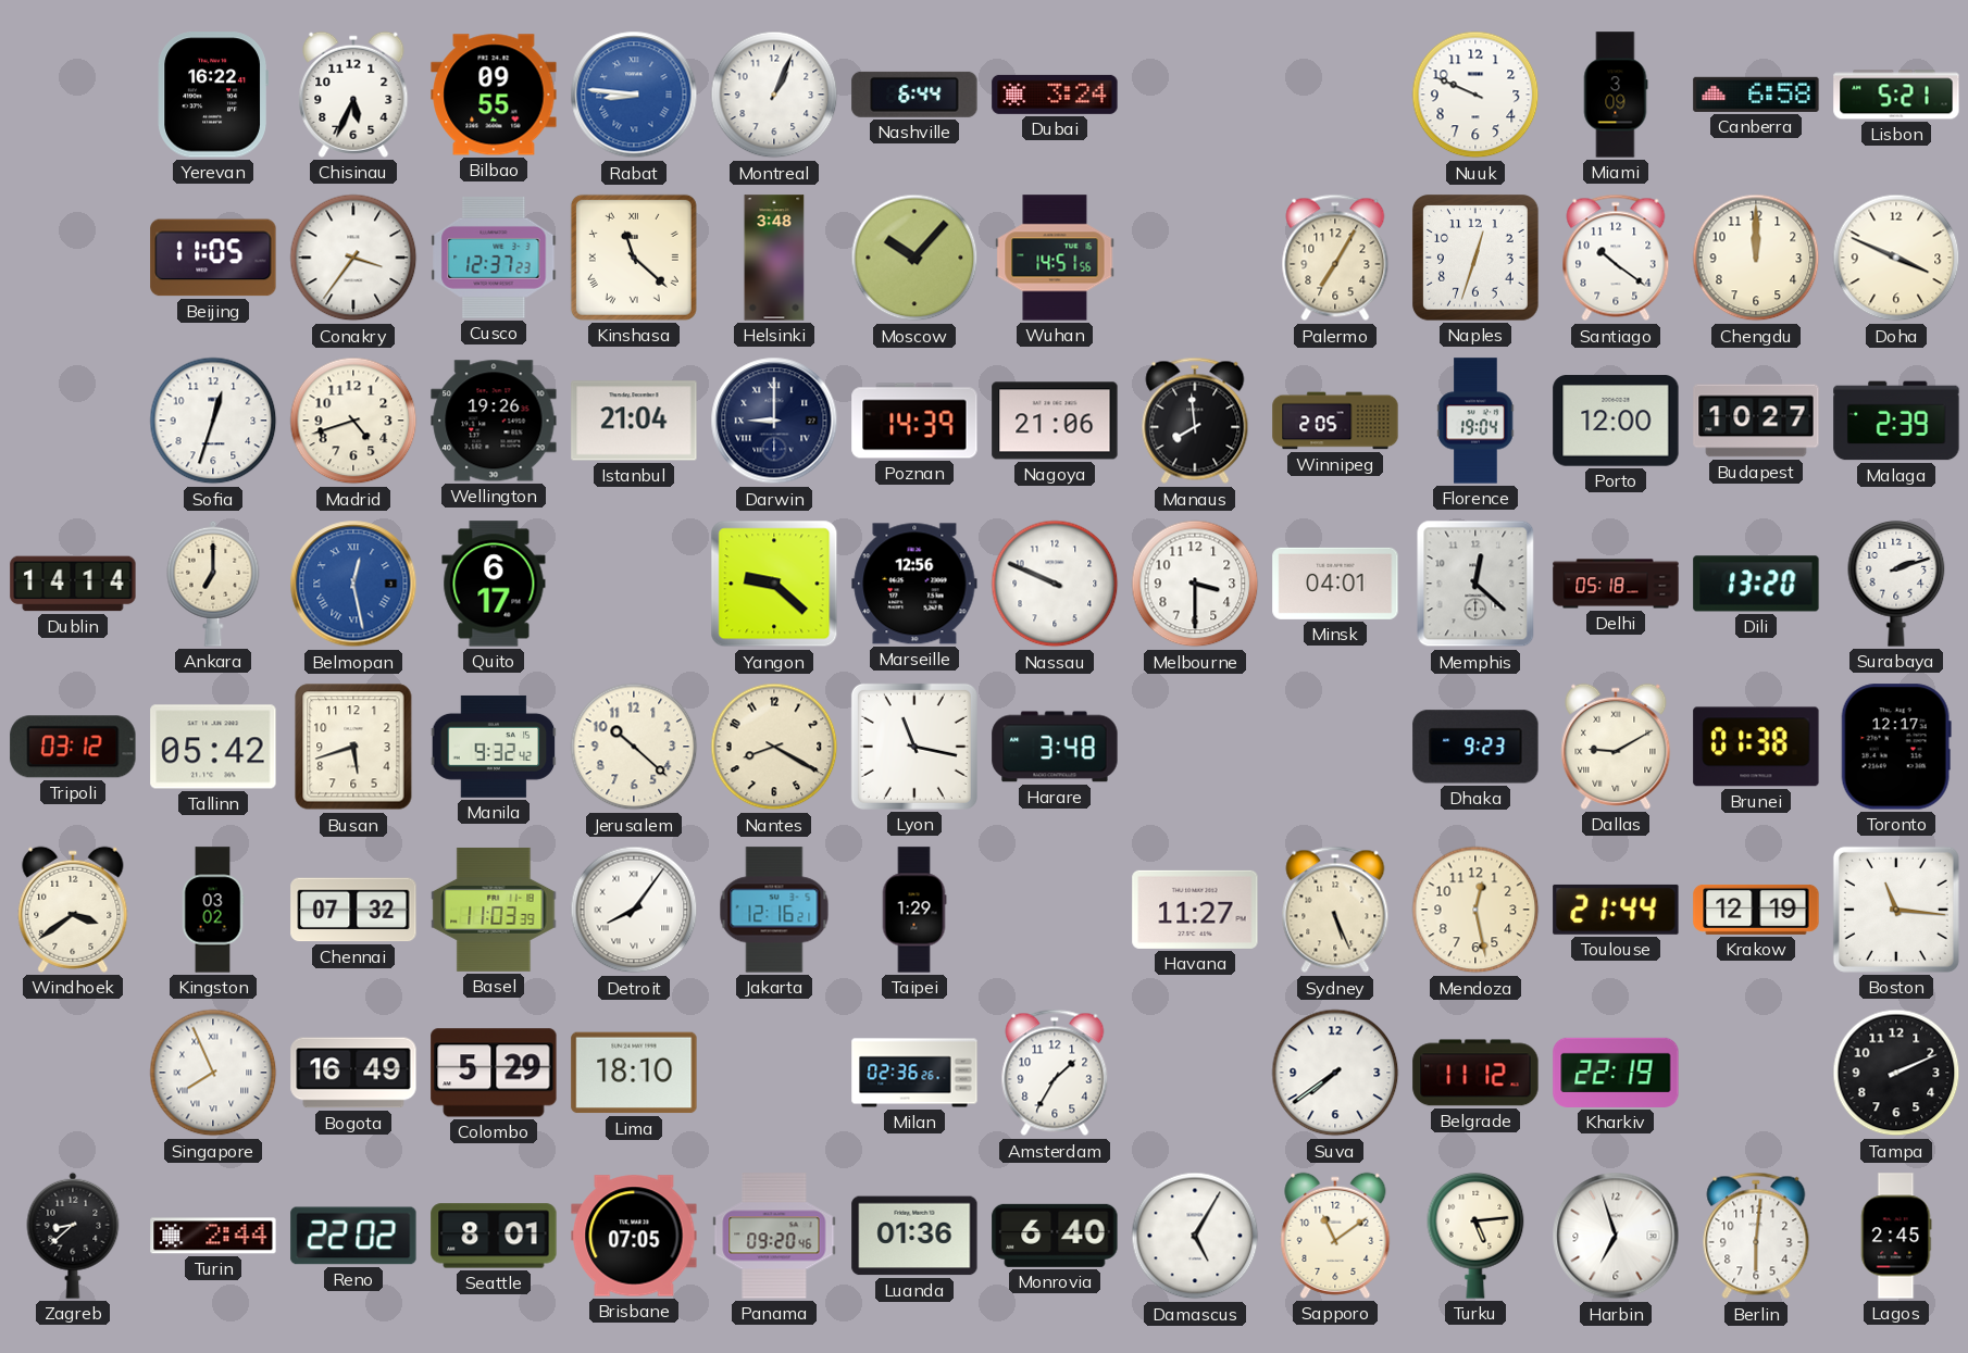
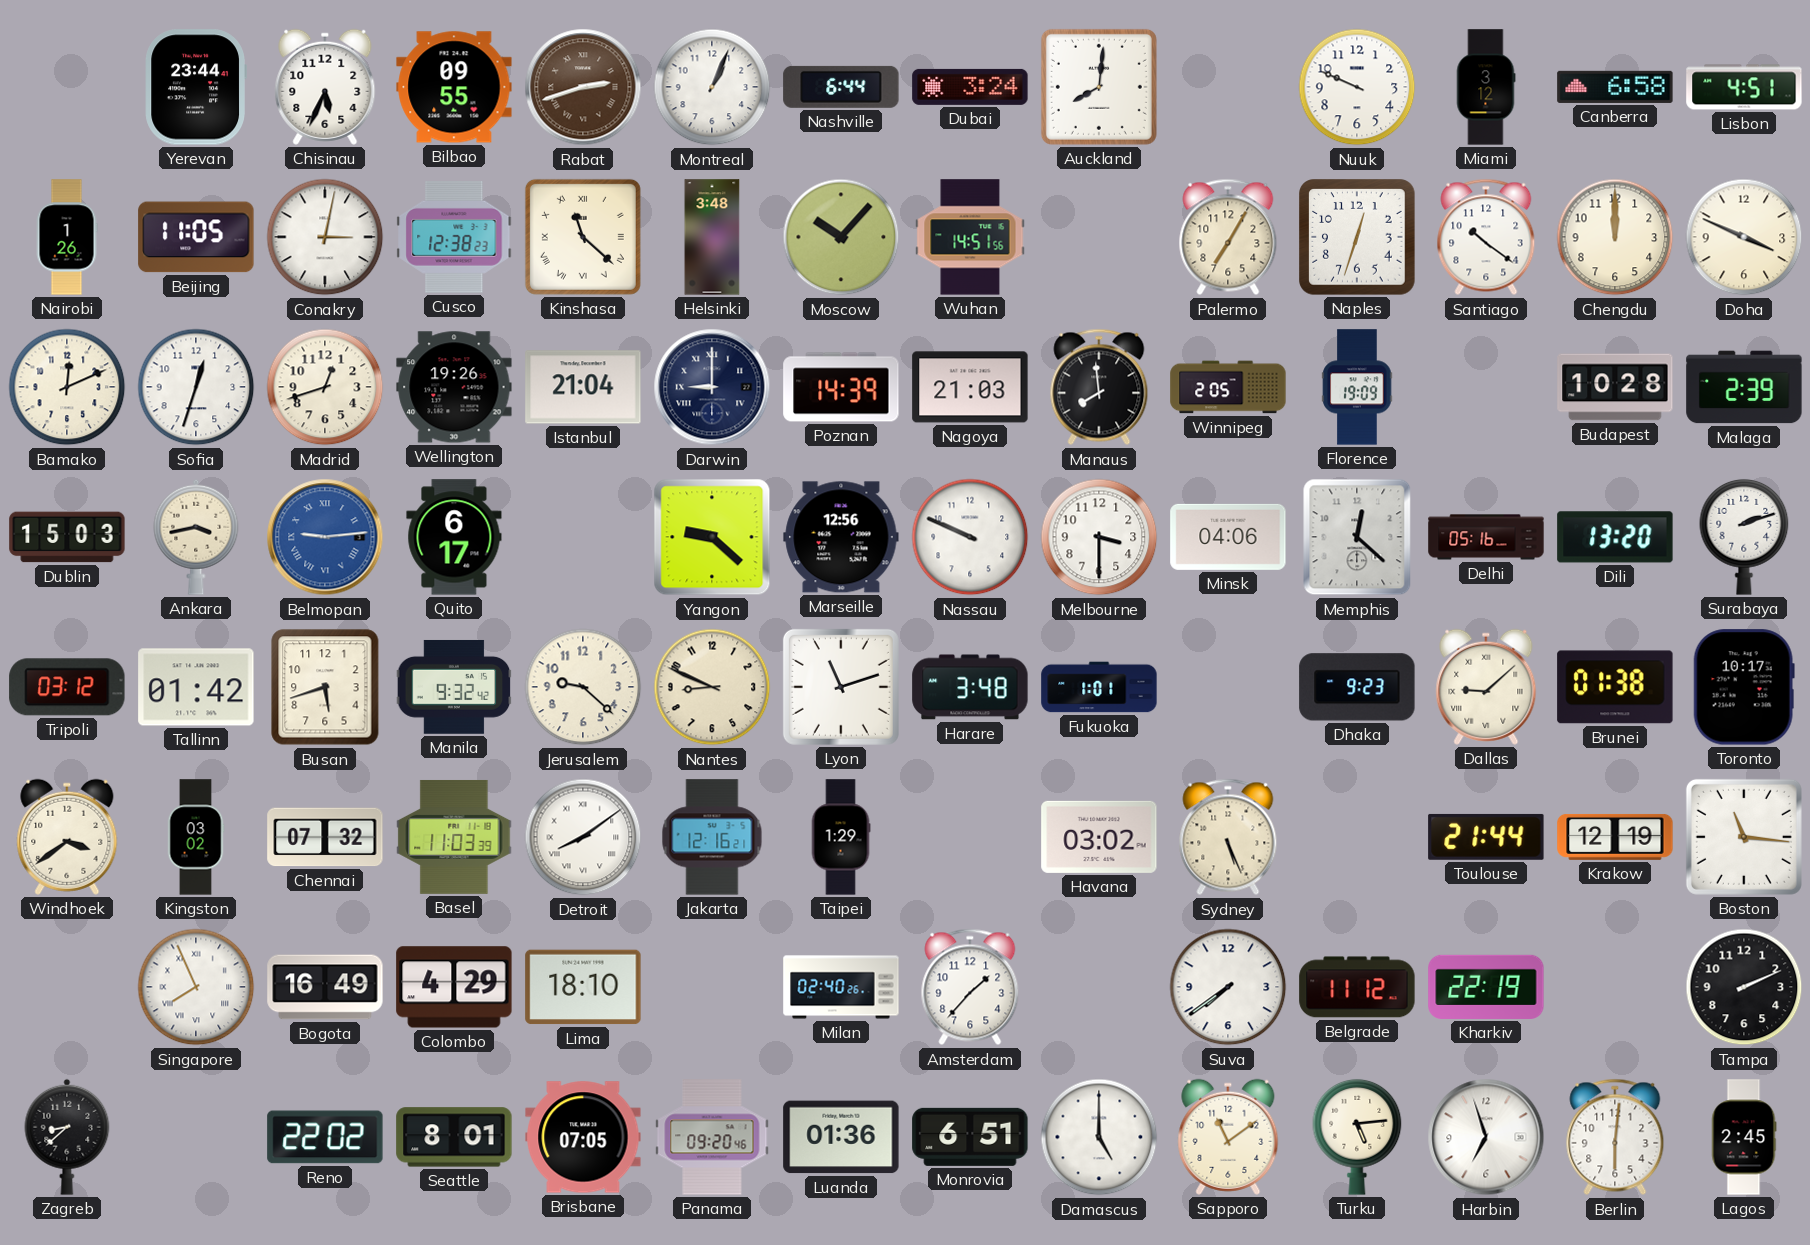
Yerevan: 16:22 -> 23:44
Rabat: 8:46 -> 2:42
Rabat dial: blue -> brown
Auckland: none -> 8:01
Miami: 3:09 -> 3:12
Lisbon: 5:21 -> 4:51
Nairobi: none -> 1:26
Conakry: 3:36 -> 3:02
Cusco: 12:37 -> 12:38
Bamako: none -> 12:11
Madrid: 4:42 -> 12:42
Nagoya: 21:06 -> 21:03
Florence: 19:04 -> 19:09
Porto: 12:00 -> none
Budapest: 10:27 -> 10:28
Dublin: 14:14 -> 15:03
Ankara: 7:00 -> 3:43
Belmopan: 12:28 -> 9:14
Minsk: 04:01 -> 04:06
Delhi: 05:18 -> 05:16
Tallinn: 05:42 -> 01:42
Jerusalem: 10:22 -> 9:22
Nantes: 8:20 -> 8:49
Lyon: 11:17 -> 11:12
Fukuoka: none -> 1:01
Dallas: 9:10 -> 9:08
Toronto: 12:17 -> 10:17
Detroit: 8:06 -> 8:09
Havana: 11:27 -> 03:02
Mendoza: 12:28 -> none
Colombo: 5:29 -> 4:29
Milan: 02:36 -> 02:40
Amsterdam: 1:35 -> 1:37
Turin: 2:44 -> none
Monrovia: 6:40 -> 6:51
Damascus: 5:05 -> 5:00
